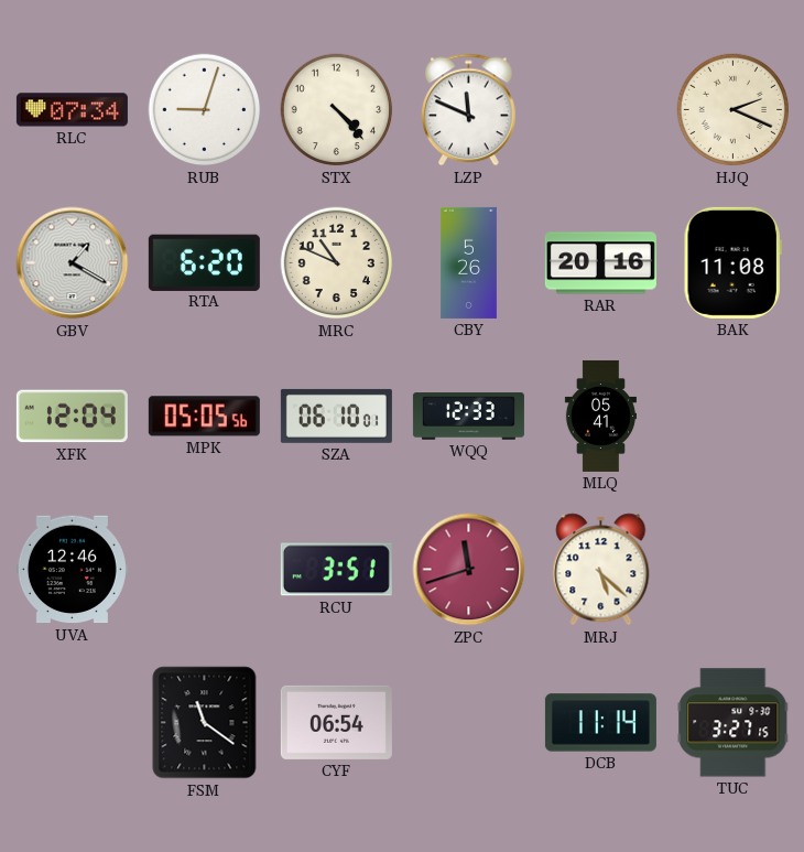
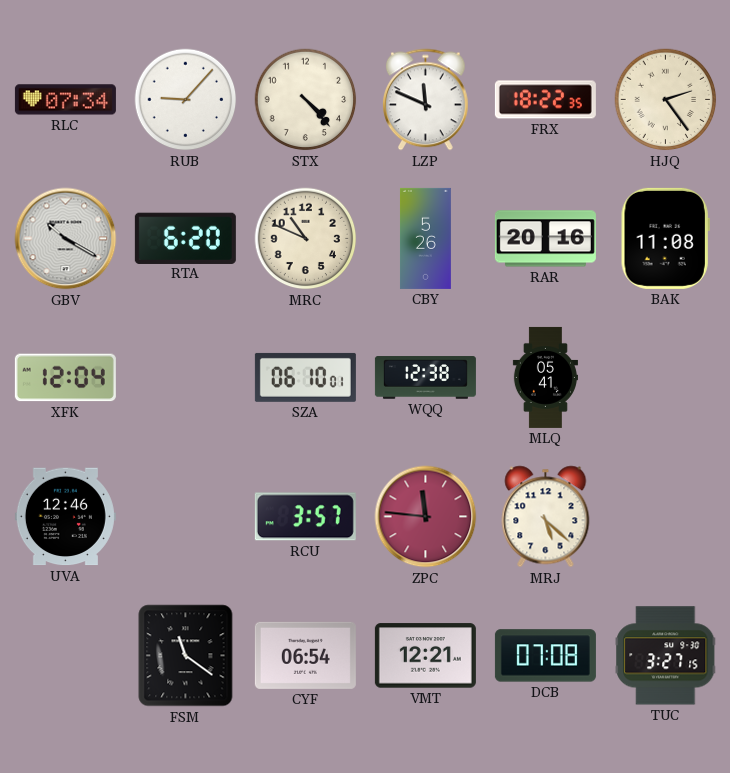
RUB: 9:03 -> 9:07
FRX: none -> 18:22
HJQ: 2:19 -> 2:24
GBV: 1:20 -> 10:20
MPK: 05:05 -> none
WQQ: 12:33 -> 12:38
RCU: 3:51 -> 3:57
ZPC: 11:42 -> 11:46
VMT: none -> 12:21
DCB: 11:14 -> 07:08
